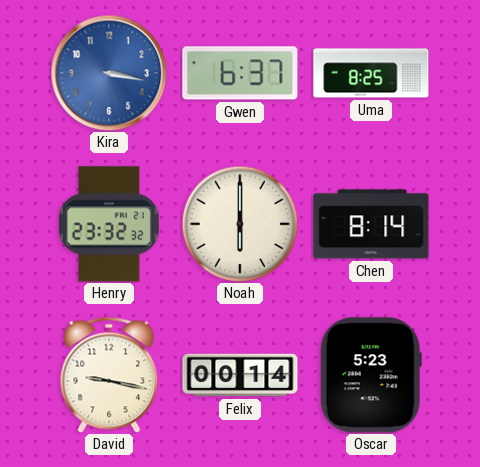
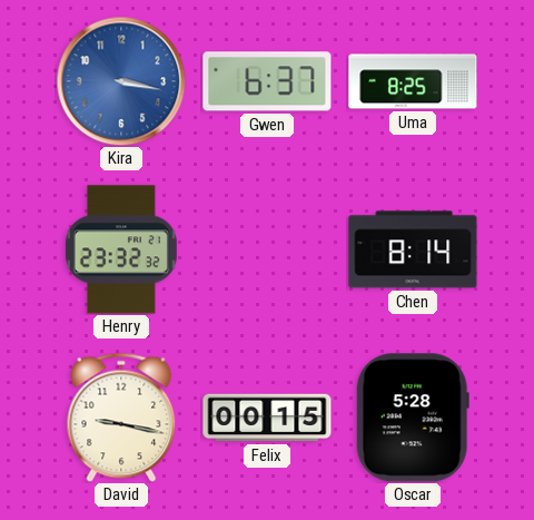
Noah: 6:00 -> none
Felix: 00:14 -> 00:15
Oscar: 5:23 -> 5:28
